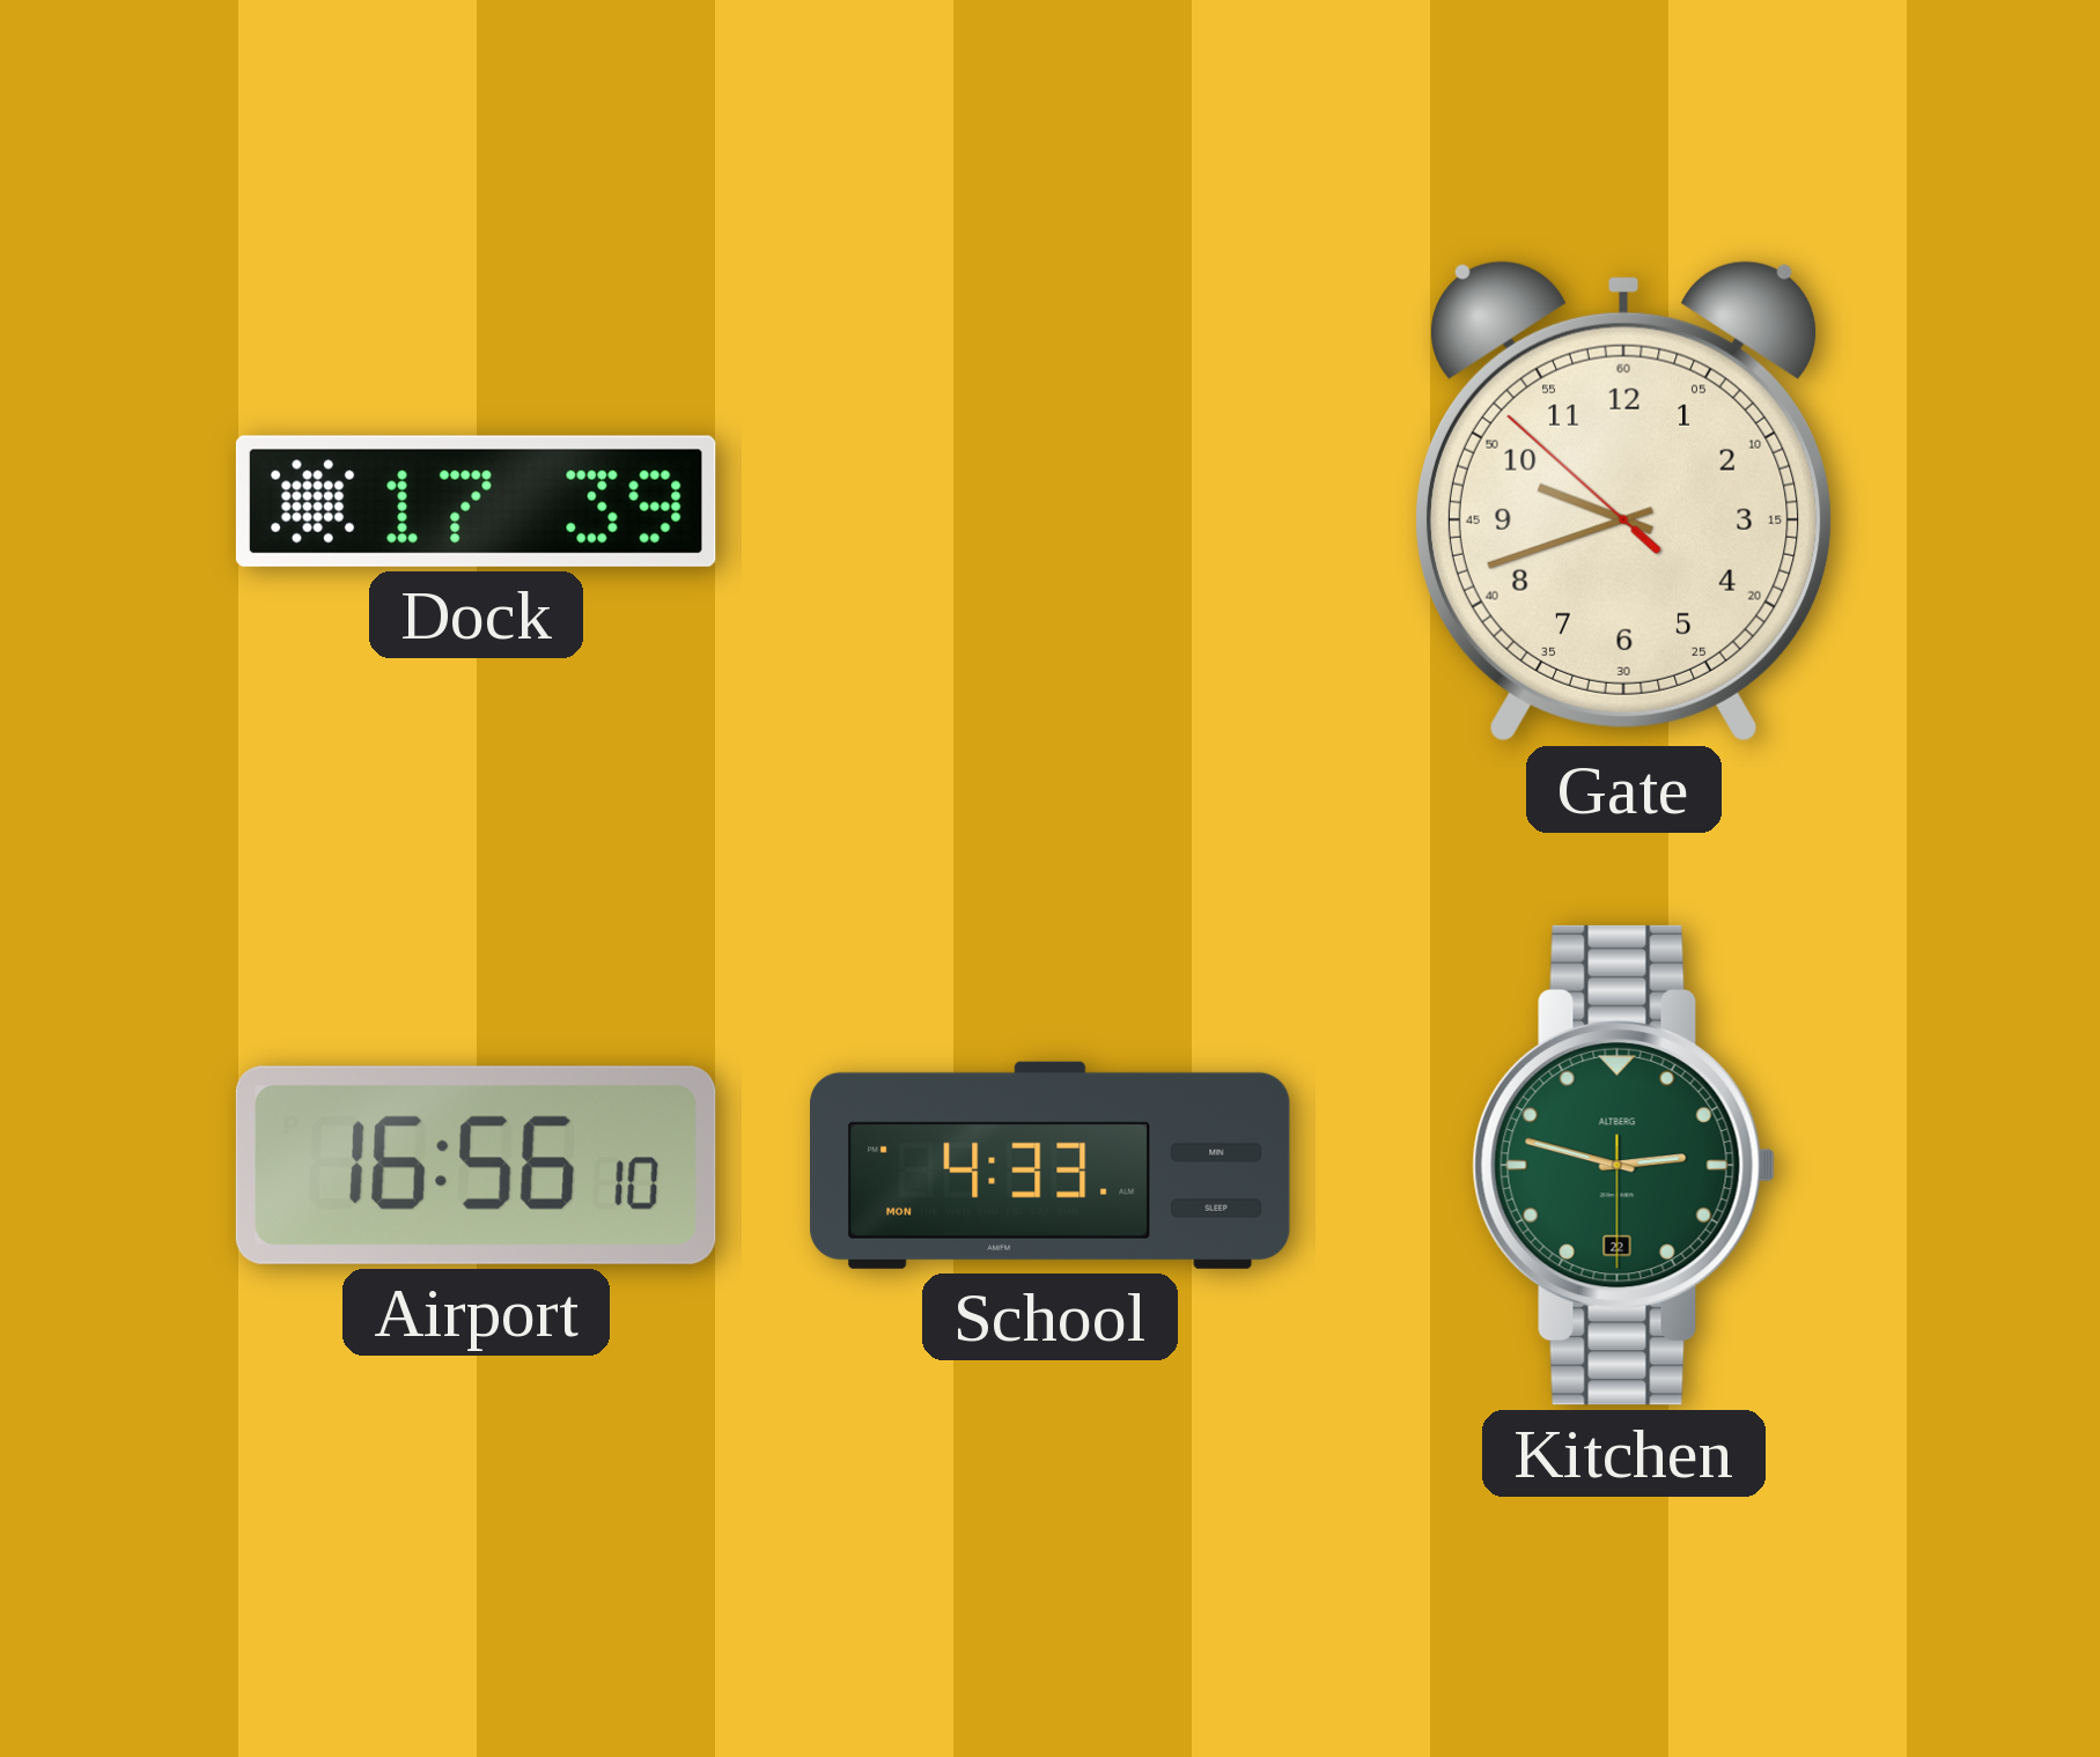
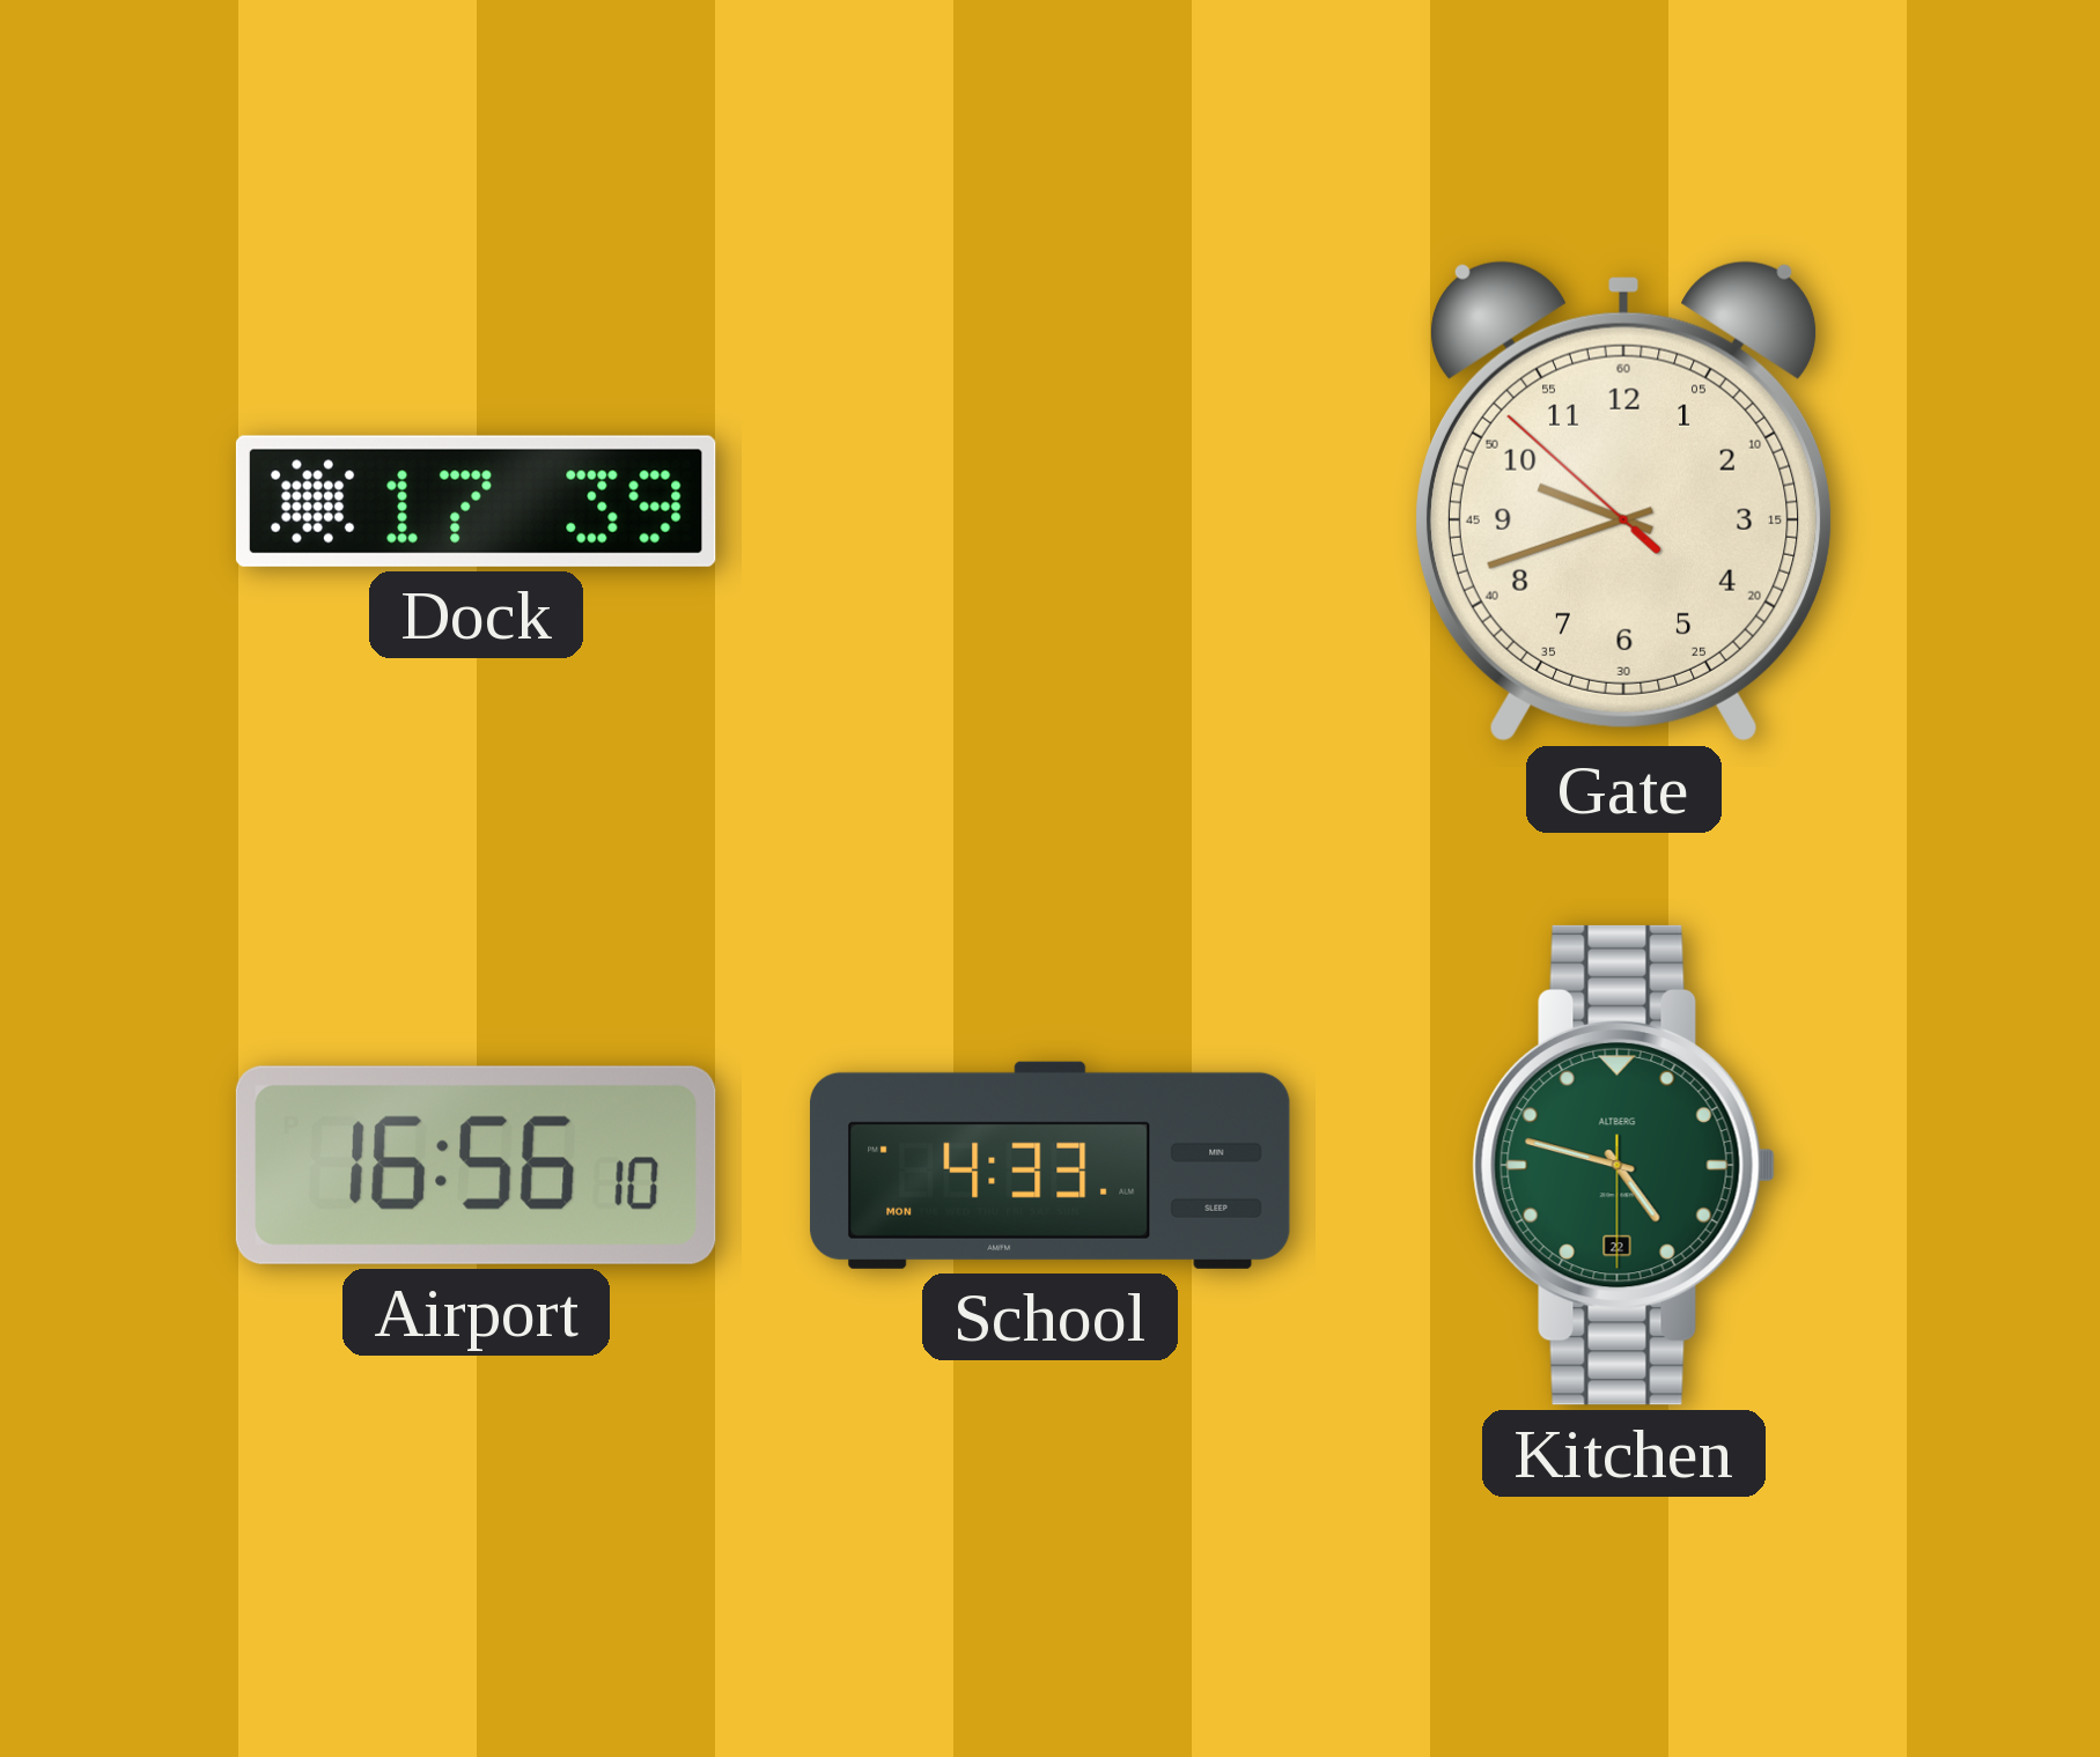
Kitchen: 2:47 -> 4:47
